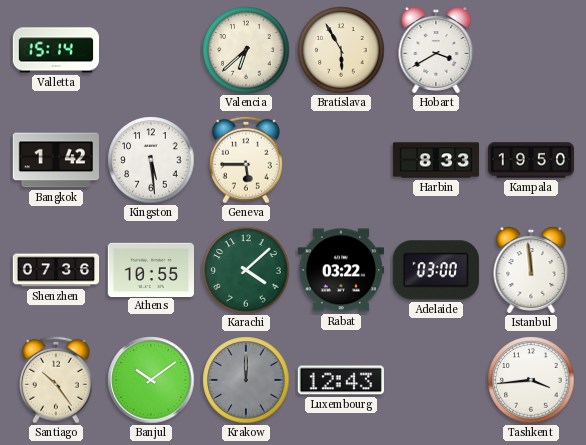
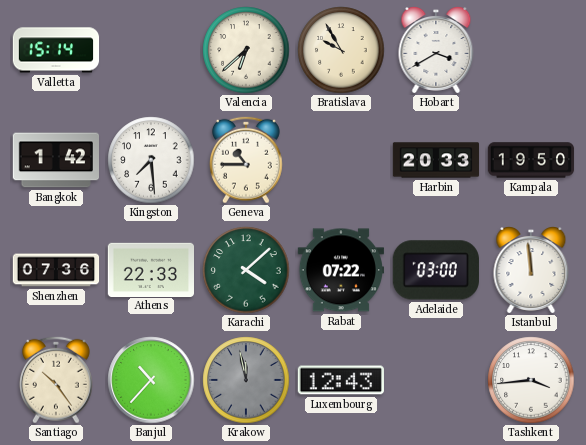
Bratislava: 5:55 -> 9:55
Kingston: 5:29 -> 7:29
Geneva: 5:45 -> 10:45
Harbin: 8:33 -> 20:33
Athens: 10:55 -> 22:33
Rabat: 03:22 -> 07:22
Banjul: 10:09 -> 10:37
Krakow: 12:00 -> 11:58
